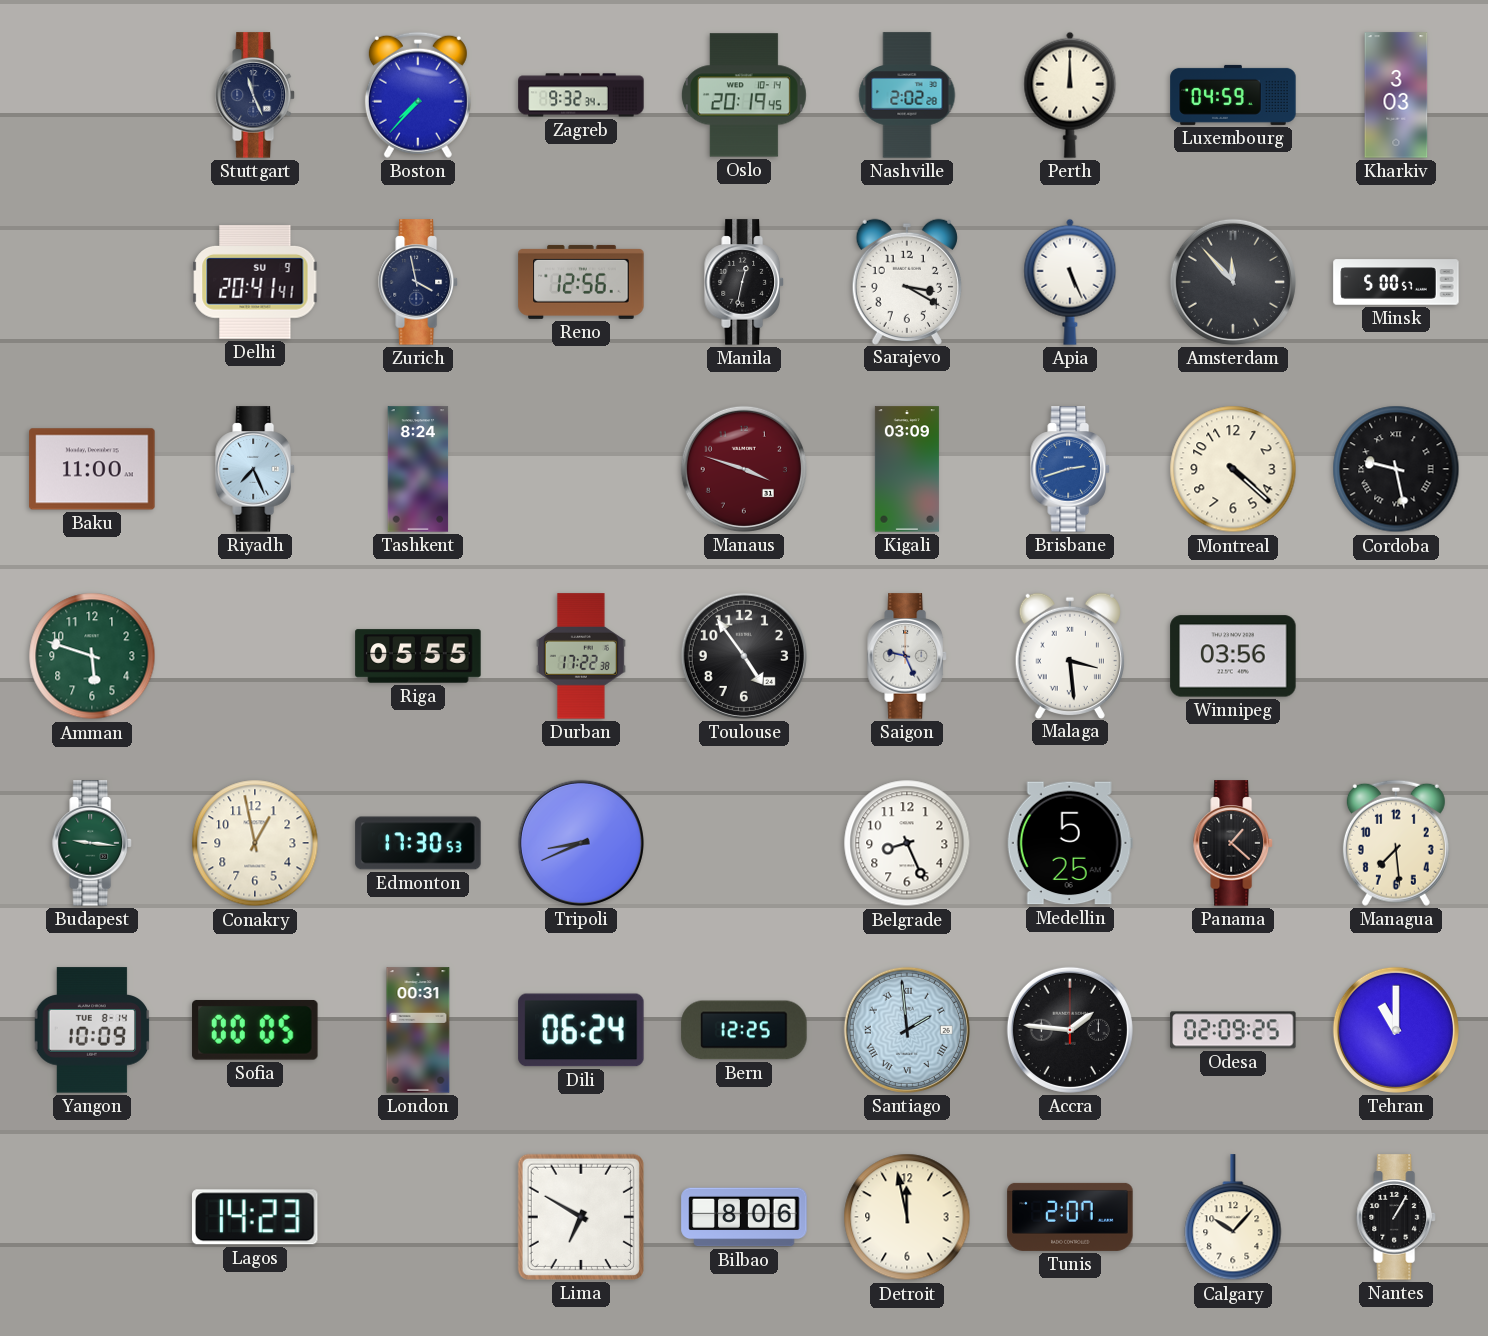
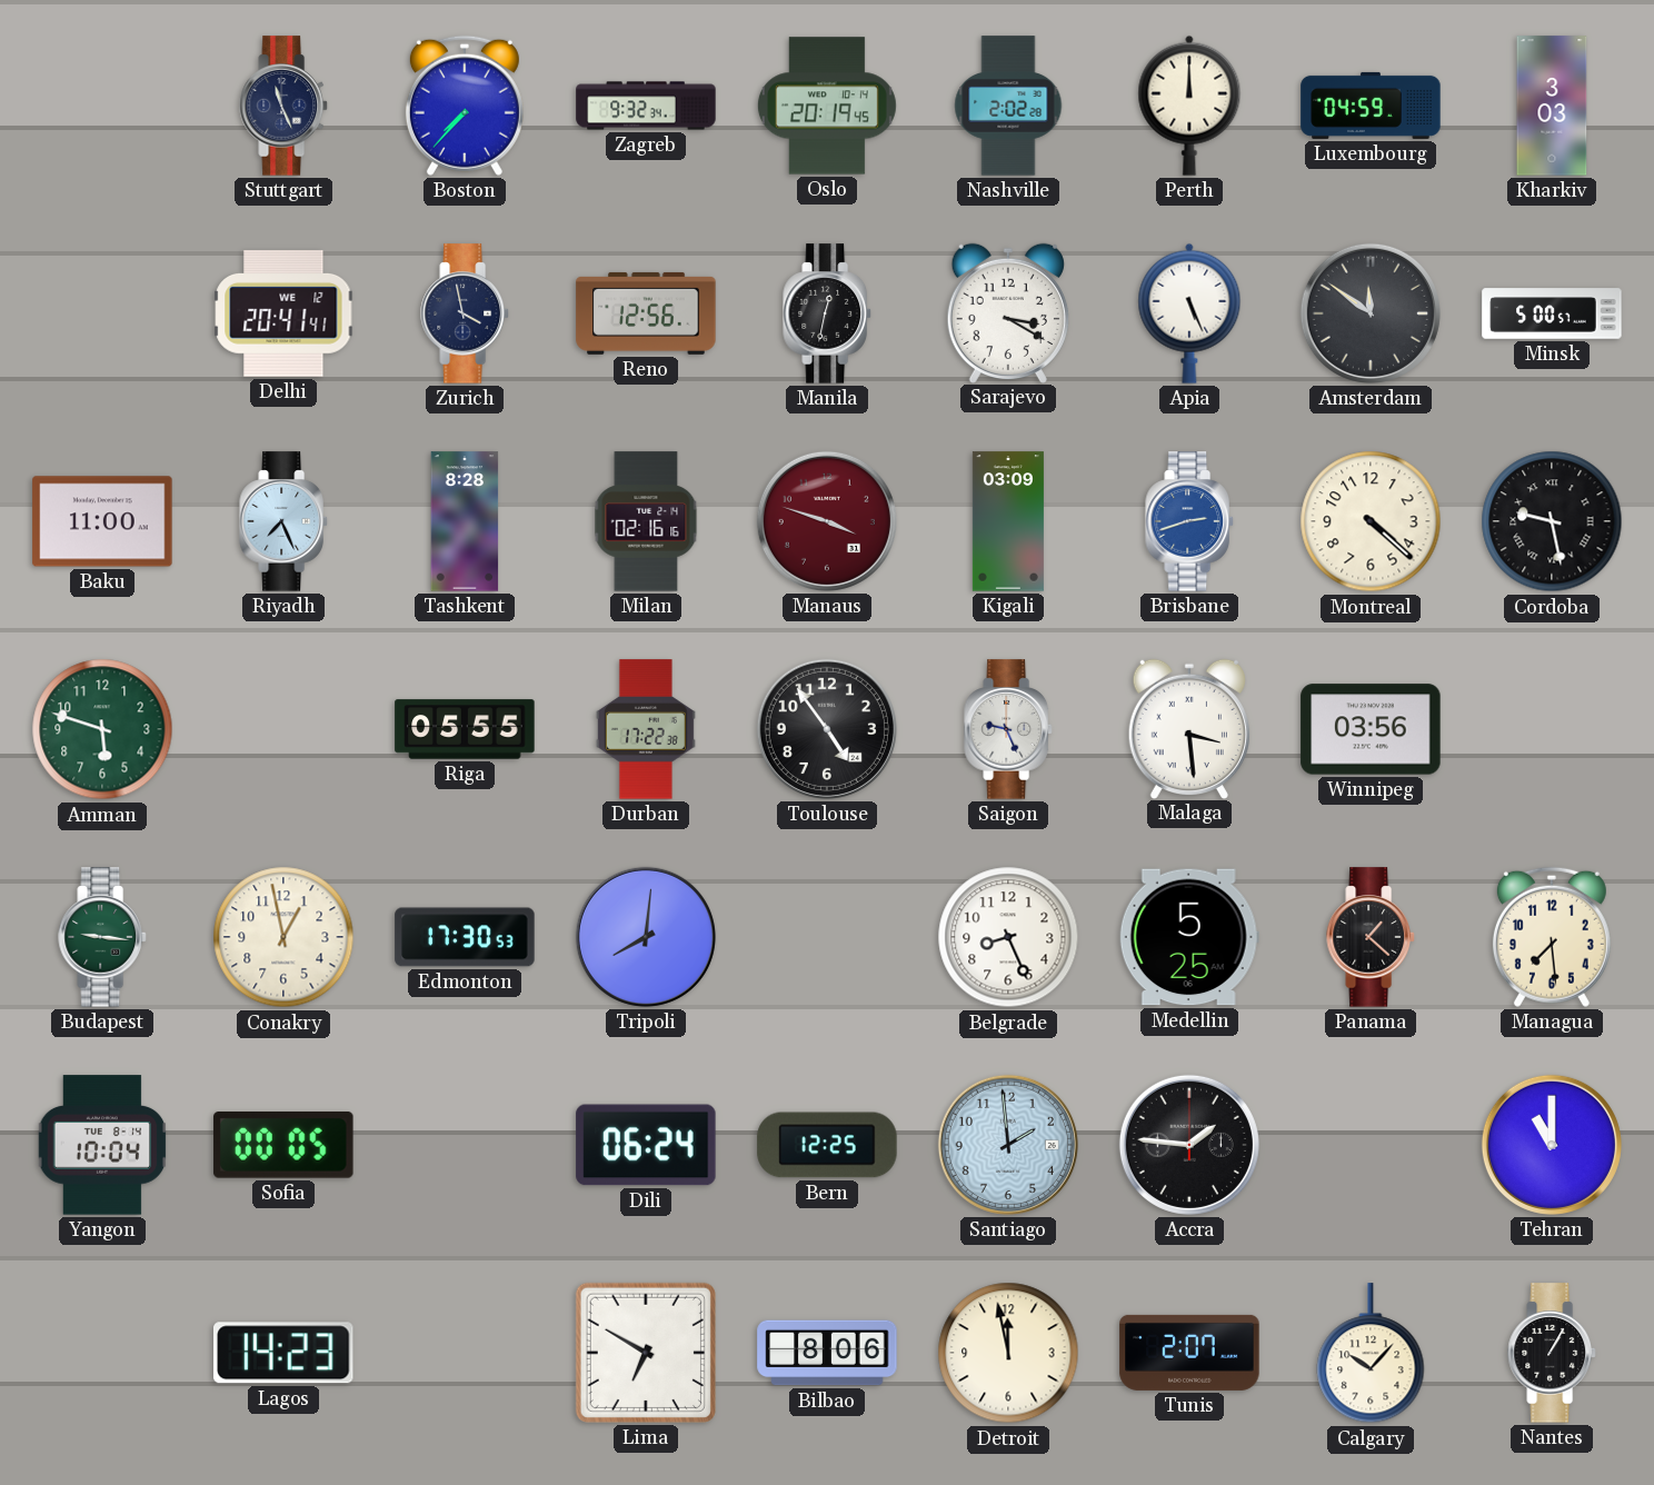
Delhi date: SU 9 -> WE 12
Amsterdam: 11:53 -> 11:51
Tashkent: 8:24 -> 8:28
Milan: none -> 02:16
Tripoli: 8:41 -> 8:01
Yangon: 10:09 -> 10:04
London: 00:31 -> none
Santiago numerals: Roman -> Arabic
Odesa: 02:09 -> none
